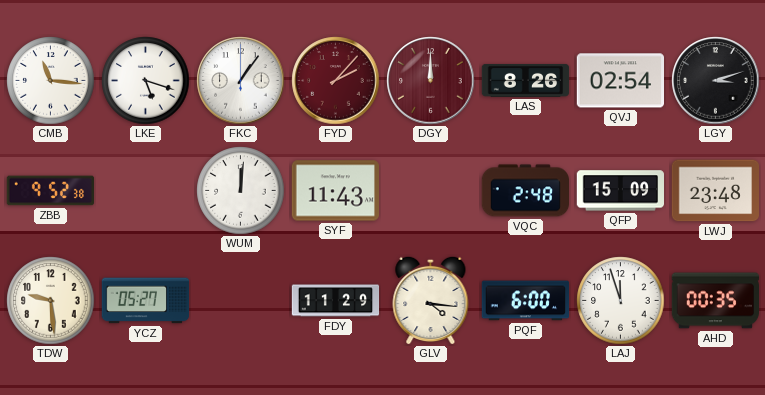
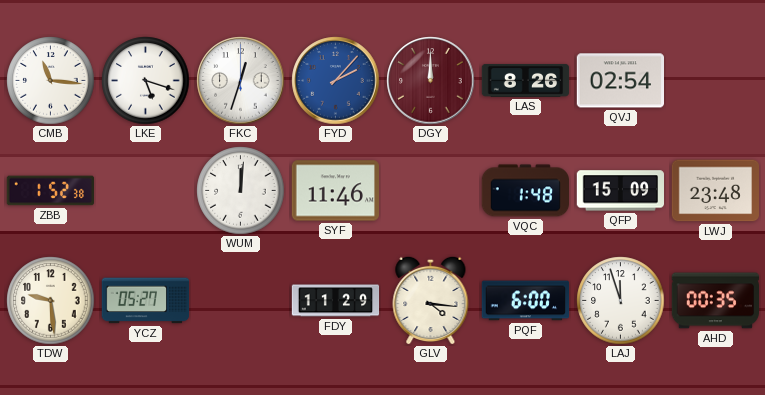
FKC: 1:06 -> 12:33
FYD dial: burgundy -> blue
LGY: 3:12 -> none
ZBB: 9:52 -> 1:52
SYF: 11:43 -> 11:46
VQC: 2:48 -> 1:48
